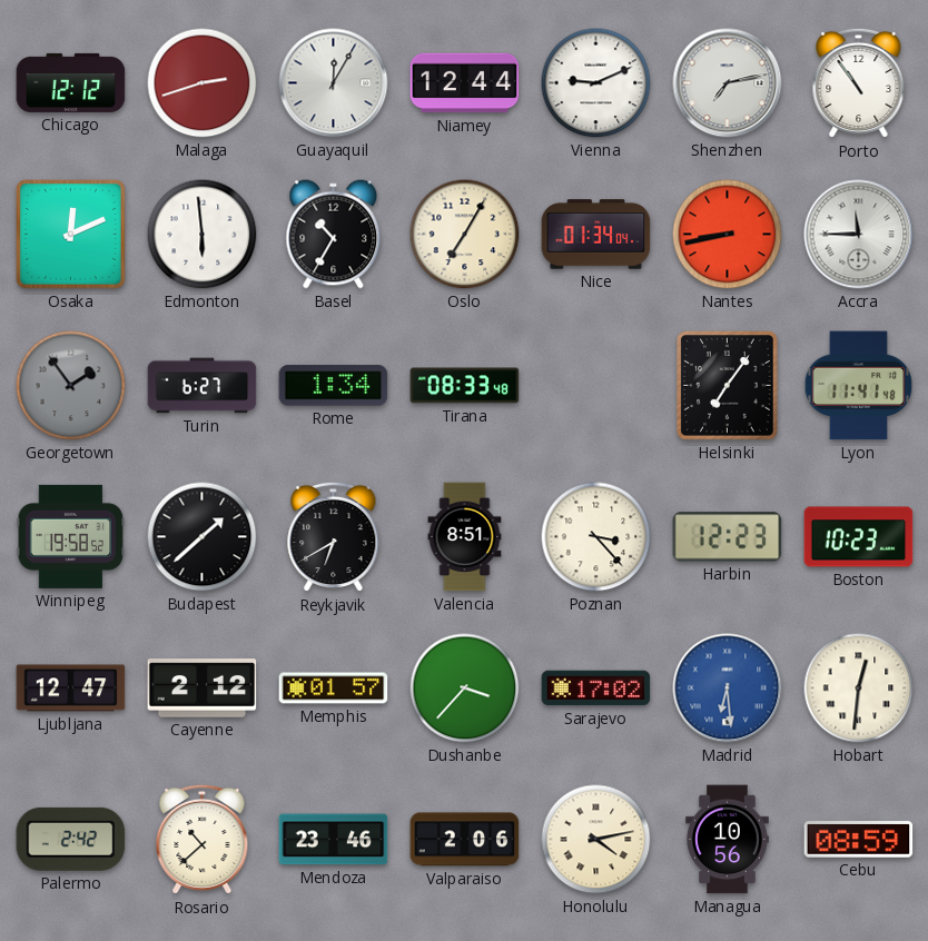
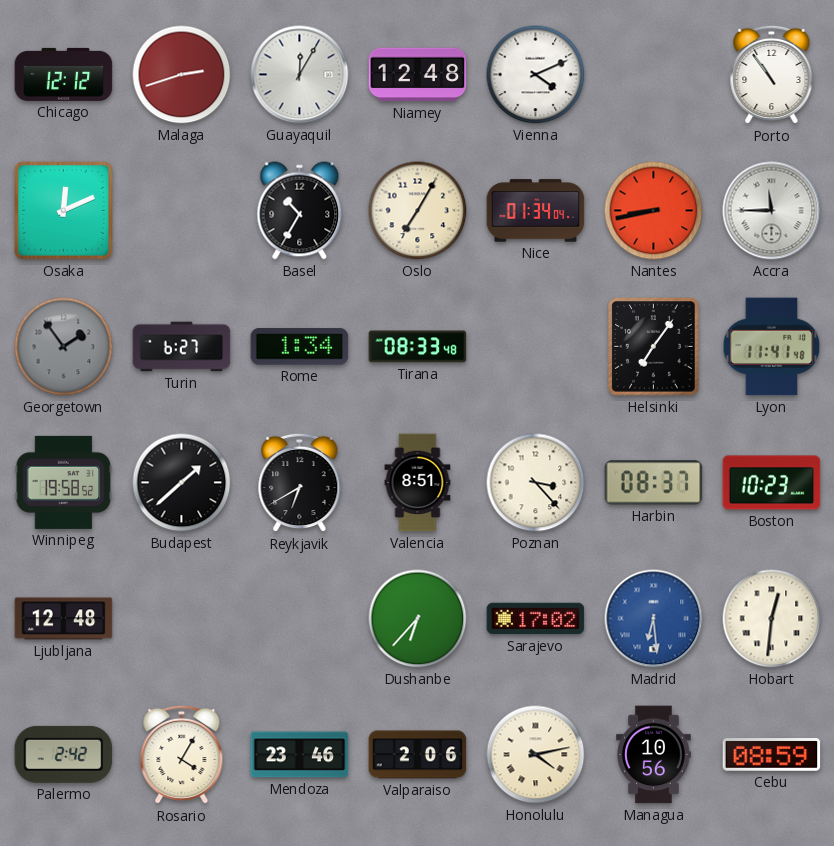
Niamey: 12:44 -> 12:48
Vienna: 9:11 -> 4:11
Shenzhen: 7:13 -> none
Edmonton: 5:59 -> none
Harbin: 12:23 -> 08:37
Ljubljana: 12:47 -> 12:48
Cayenne: 2:12 -> none
Memphis: 01:57 -> none
Dushanbe: 3:37 -> 6:37
Rosario: 10:38 -> 4:05
